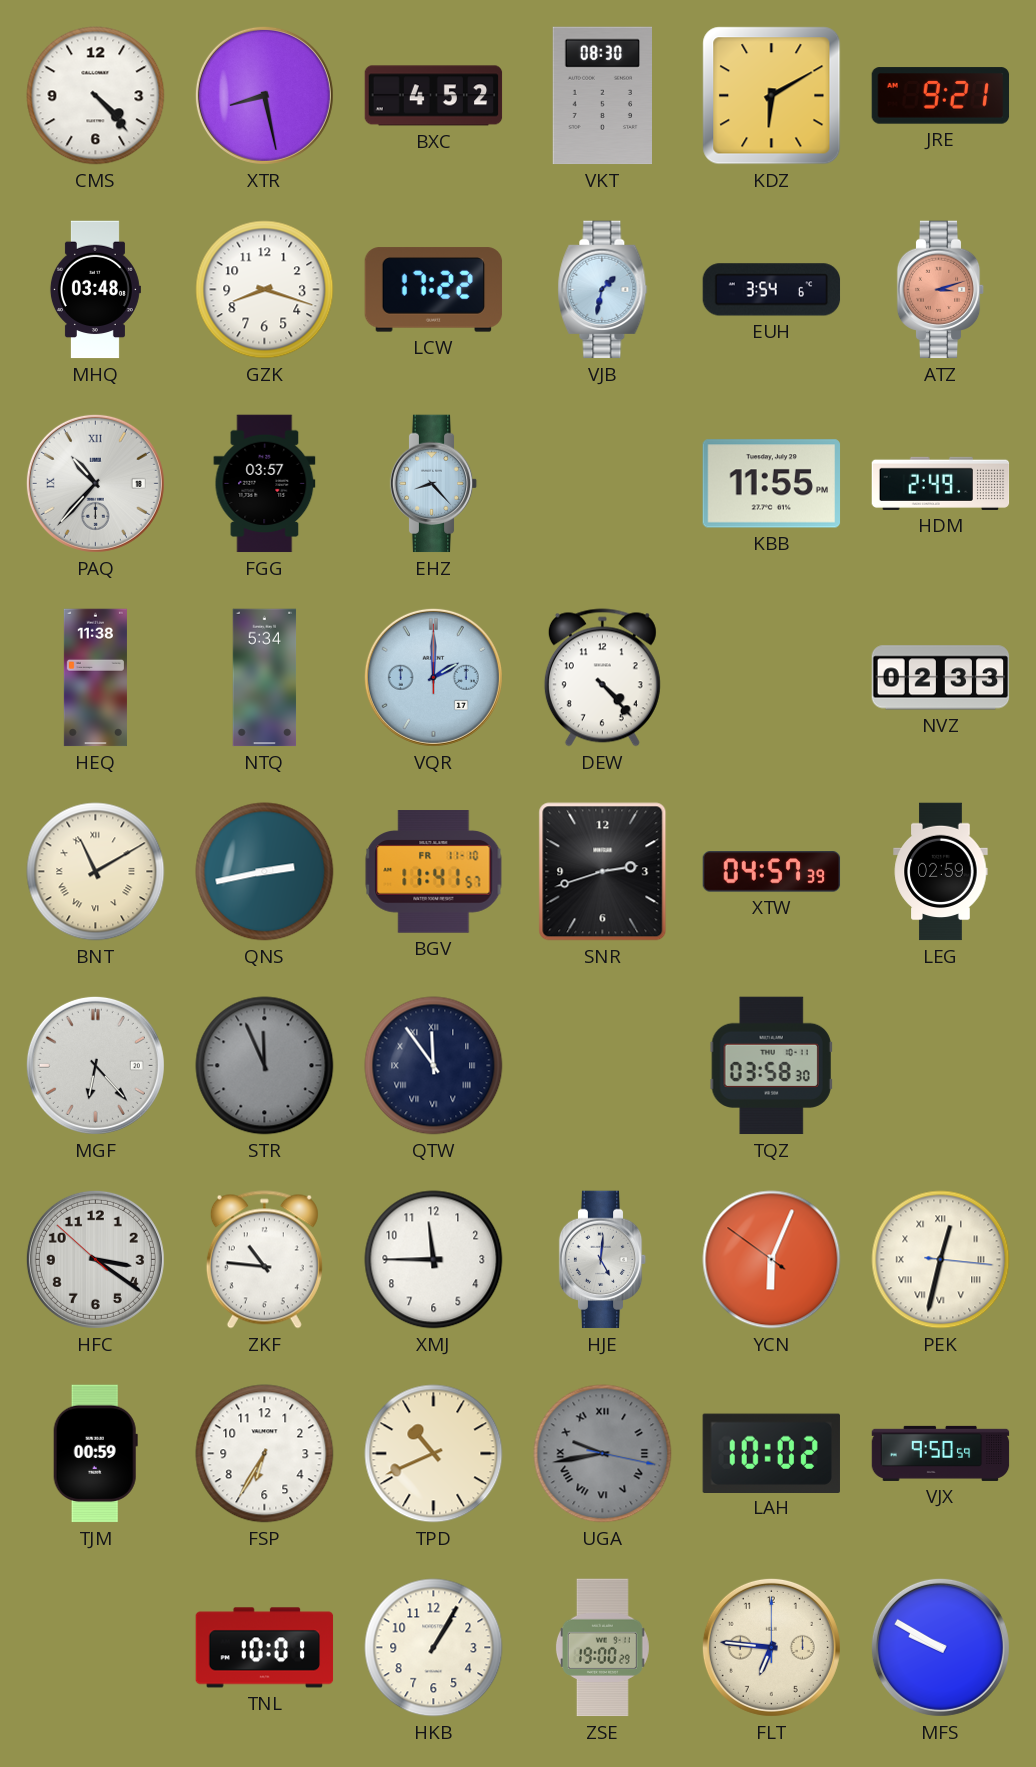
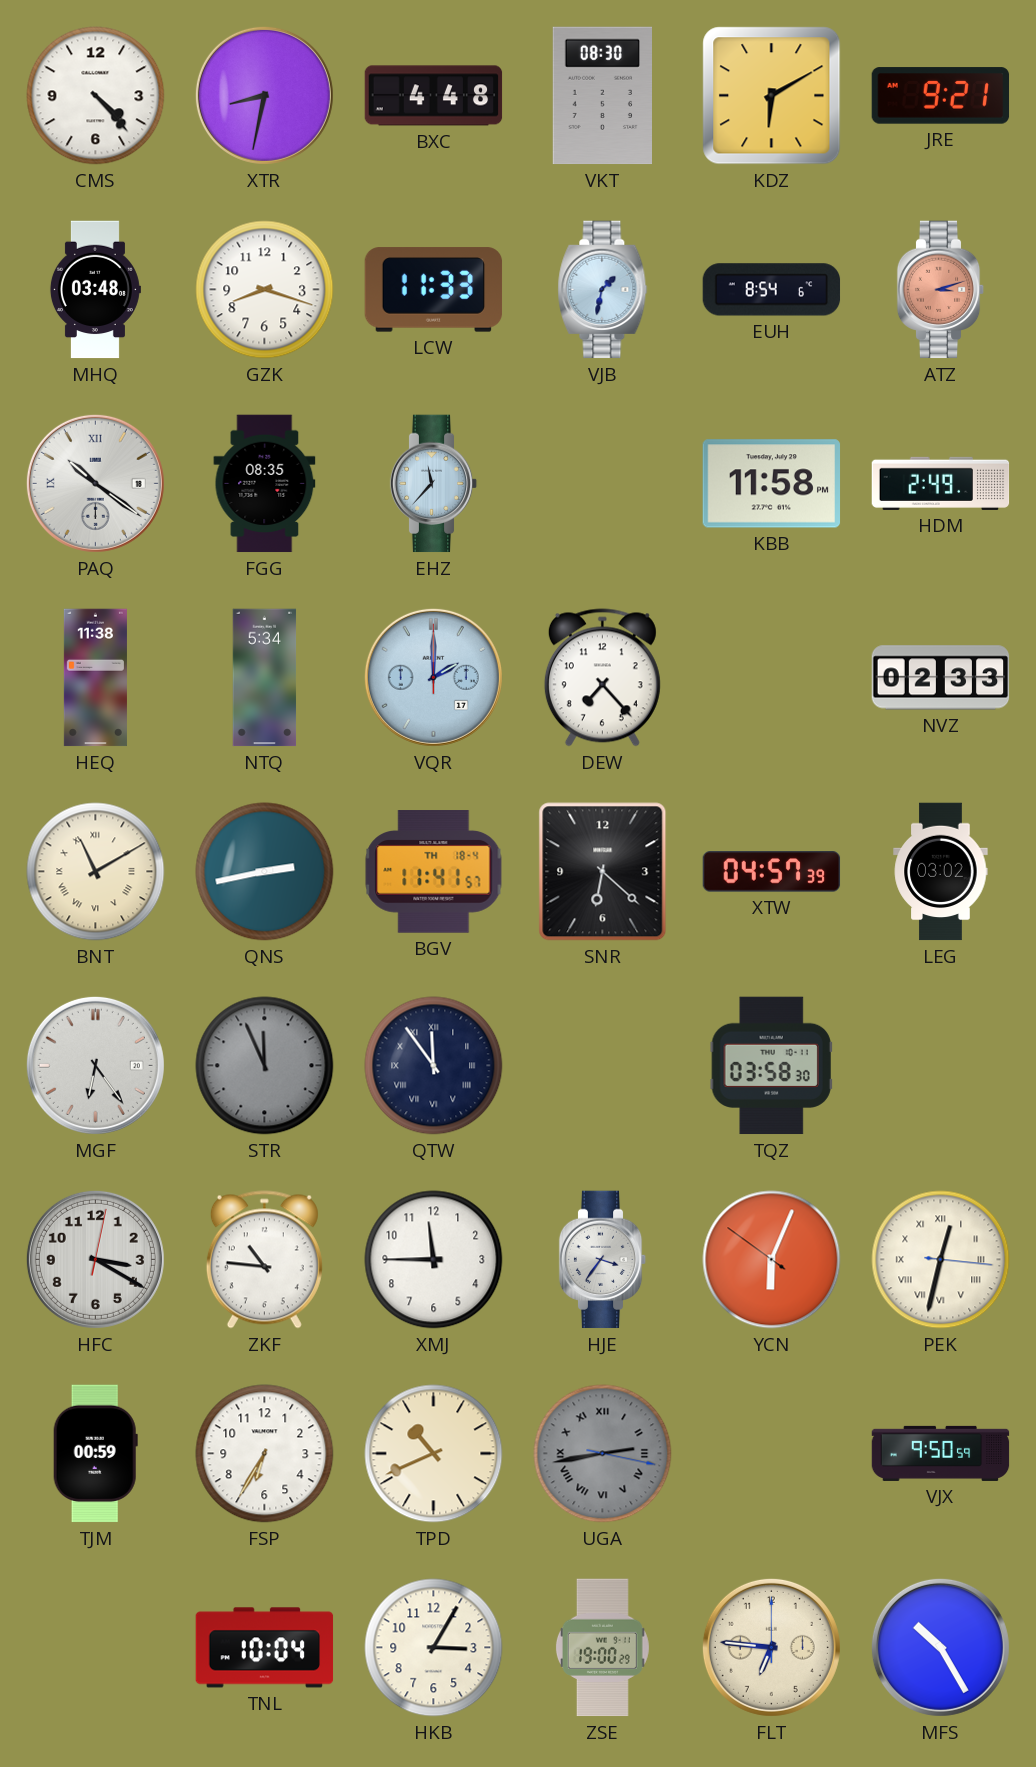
XTR: 8:28 -> 8:32
BXC: 4:52 -> 4:48
LCW: 17:22 -> 11:33
EUH: 3:54 -> 8:54
PAQ: 10:37 -> 10:21
FGG: 03:57 -> 08:35
EHZ: 8:23 -> 11:37
KBB: 11:55 -> 11:58
DEW: 4:23 -> 7:23
BGV date: FR 11-10 -> TH 18-4
SNR: 2:42 -> 6:22
LEG: 02:59 -> 03:02
MGF: 6:23 -> 6:24
HFC: 3:20:52 -> 3:20:02
HJE: 5:01 -> 3:36
UGA: 9:43 -> 2:43
LAH: 10:02 -> none
TNL: 10:01 -> 10:04
HKB: 1:05 -> 3:05
MFS: 9:50 -> 10:25
